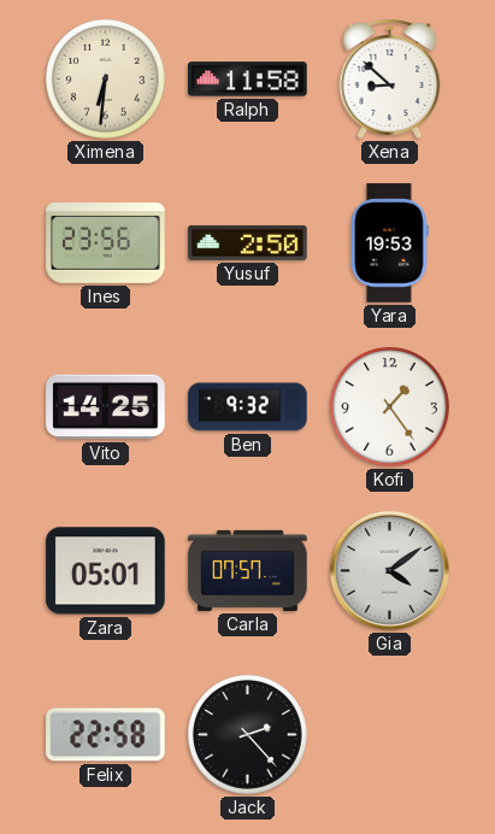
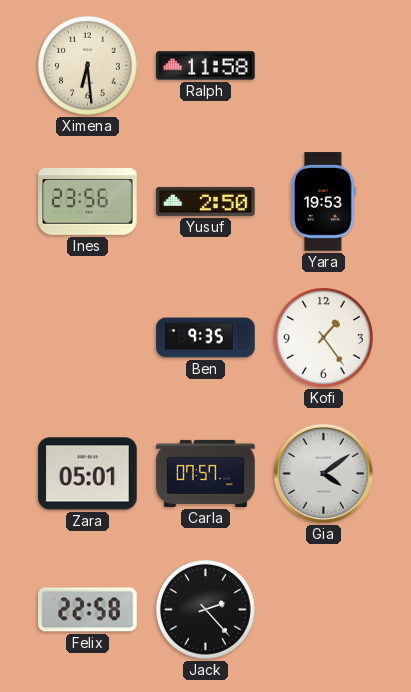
Ximena: 6:31 -> 6:29
Xena: 8:52 -> none
Vito: 14:25 -> none
Ben: 9:32 -> 9:35
